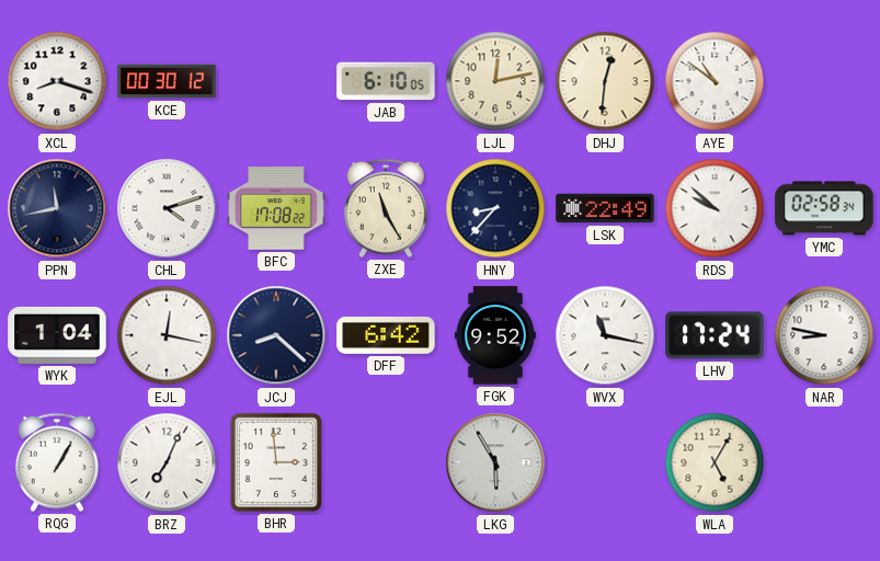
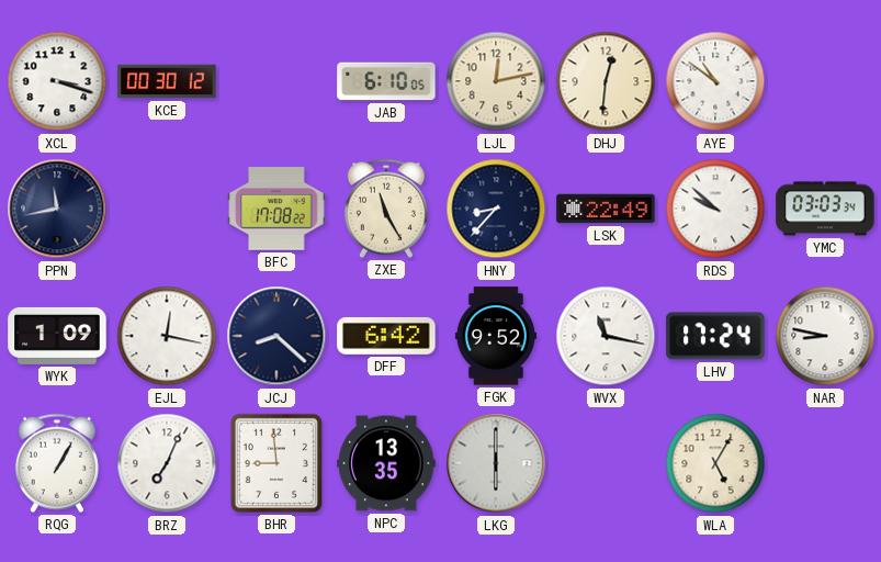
XCL: 8:18 -> 3:18
CHL: 4:12 -> none
YMC: 02:58 -> 03:03
WYK: 1:04 -> 1:09
BHR: 2:59 -> 8:59
NPC: none -> 13:35
LKG: 5:55 -> 6:00
